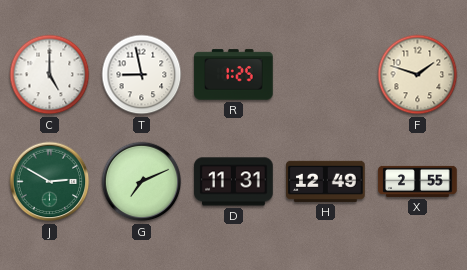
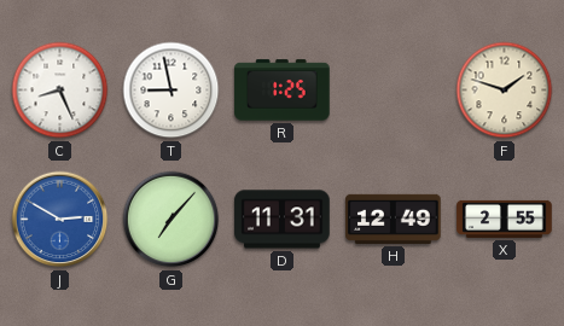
C: 5:00 -> 8:26
J dial: green -> blue
G: 7:11 -> 7:07
